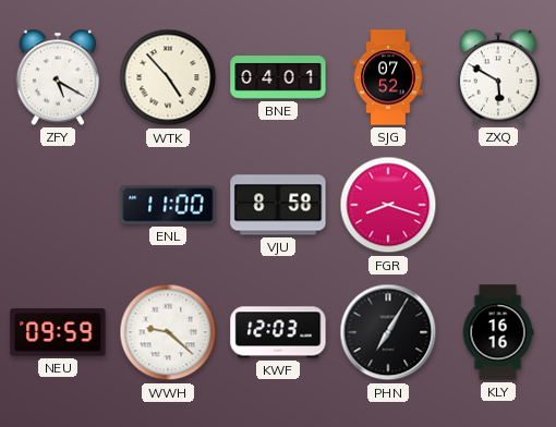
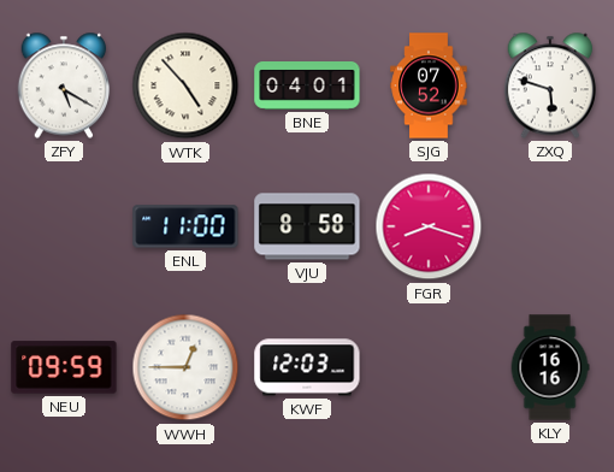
ZXQ: 5:50 -> 5:48
WWH: 9:22 -> 12:45
PHN: 7:05 -> none
